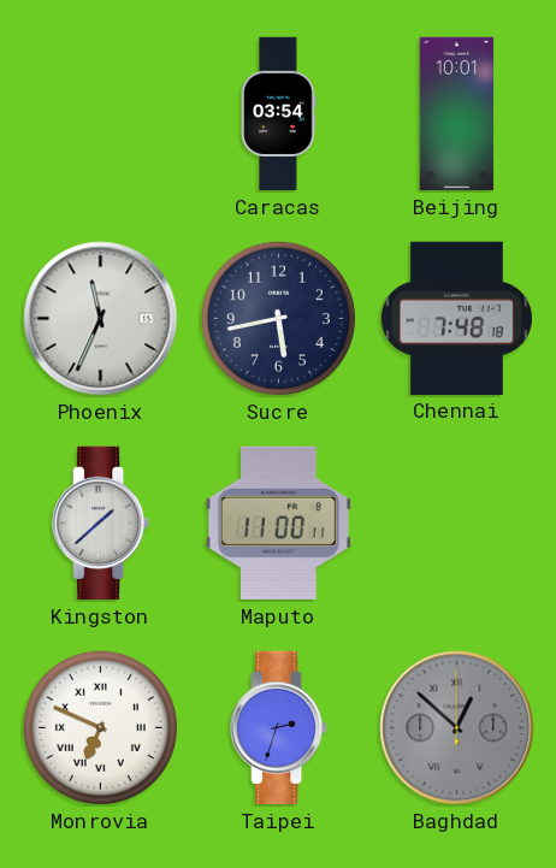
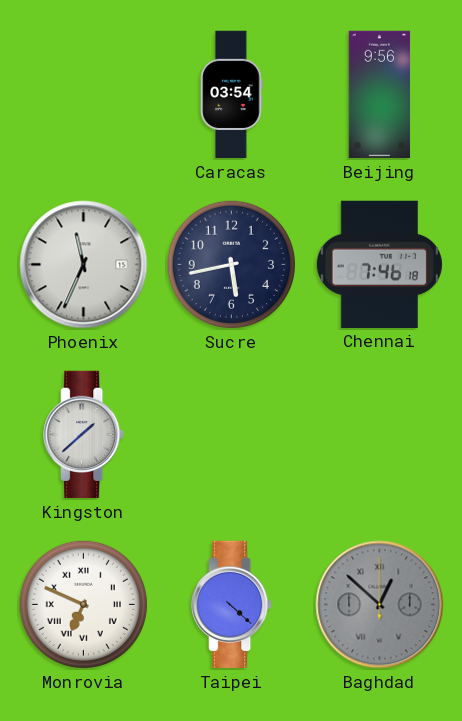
Beijing: 10:01 -> 9:56
Chennai: 7:48 -> 7:46
Maputo: 11:00 -> none
Taipei: 2:33 -> 4:22
